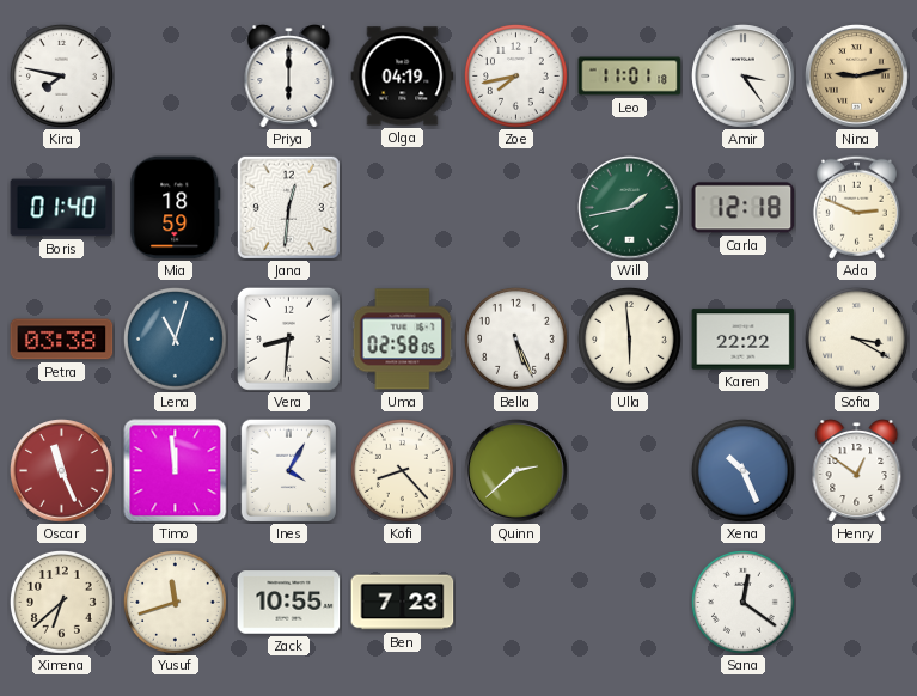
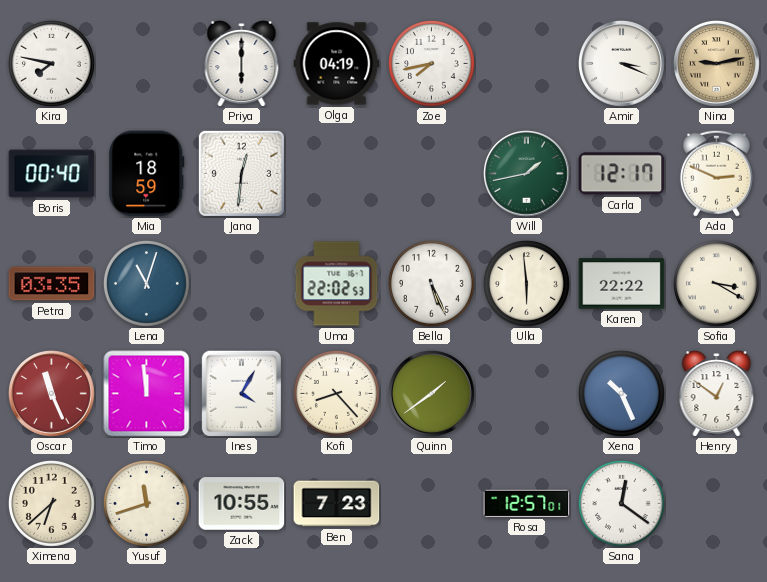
Leo: 11:01 -> none
Amir: 3:24 -> 3:19
Boris: 01:40 -> 00:40
Carla: 12:18 -> 12:17
Petra: 03:38 -> 03:35
Vera: 8:31 -> none
Uma: 02:58 -> 22:02
Quinn: 2:38 -> 1:39
Rosa: none -> 12:57
